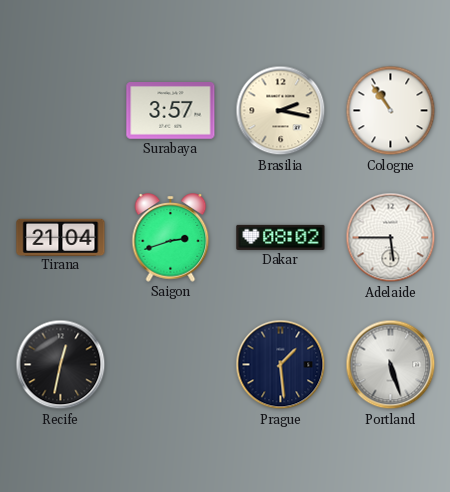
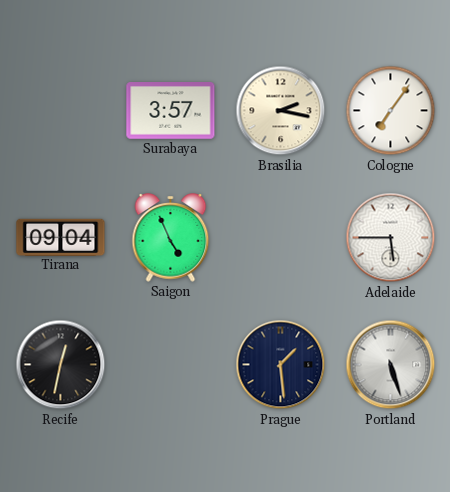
Cologne: 10:54 -> 7:06
Tirana: 21:04 -> 09:04
Saigon: 2:42 -> 4:56
Dakar: 08:02 -> none
